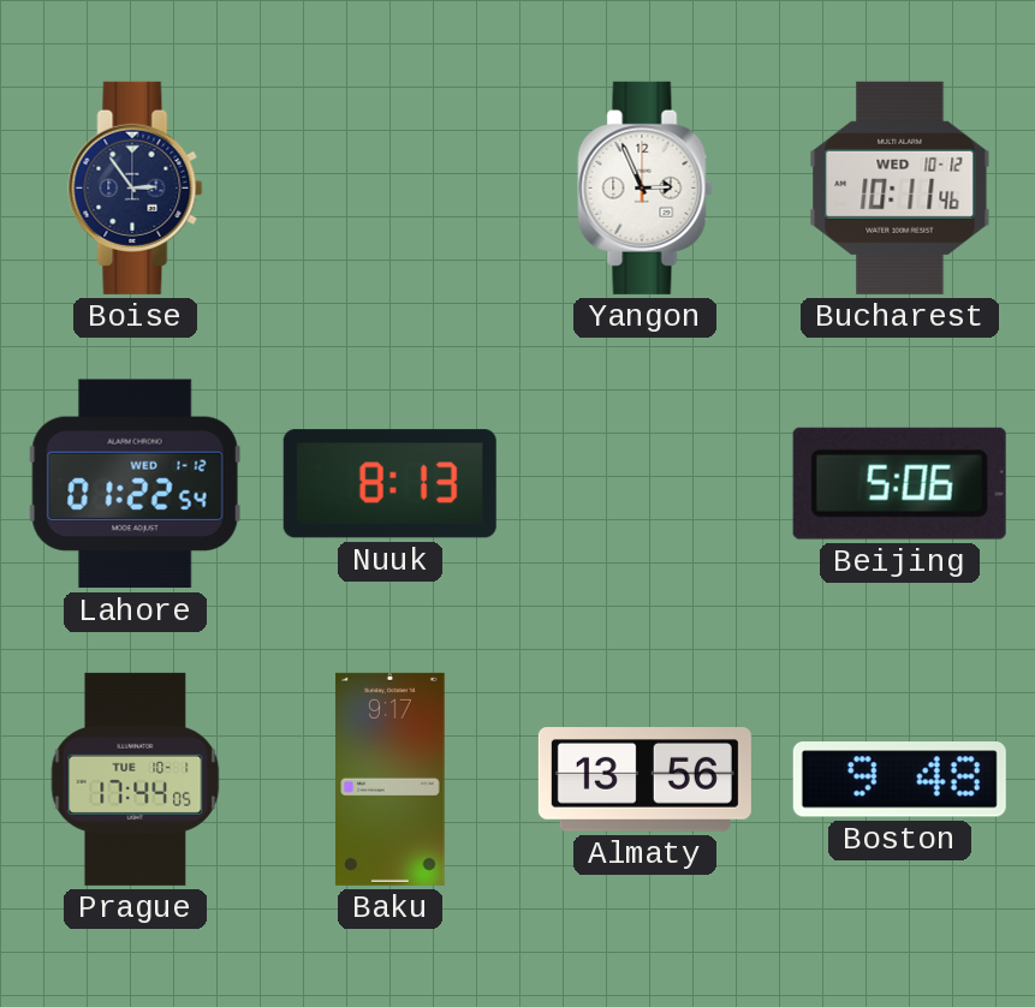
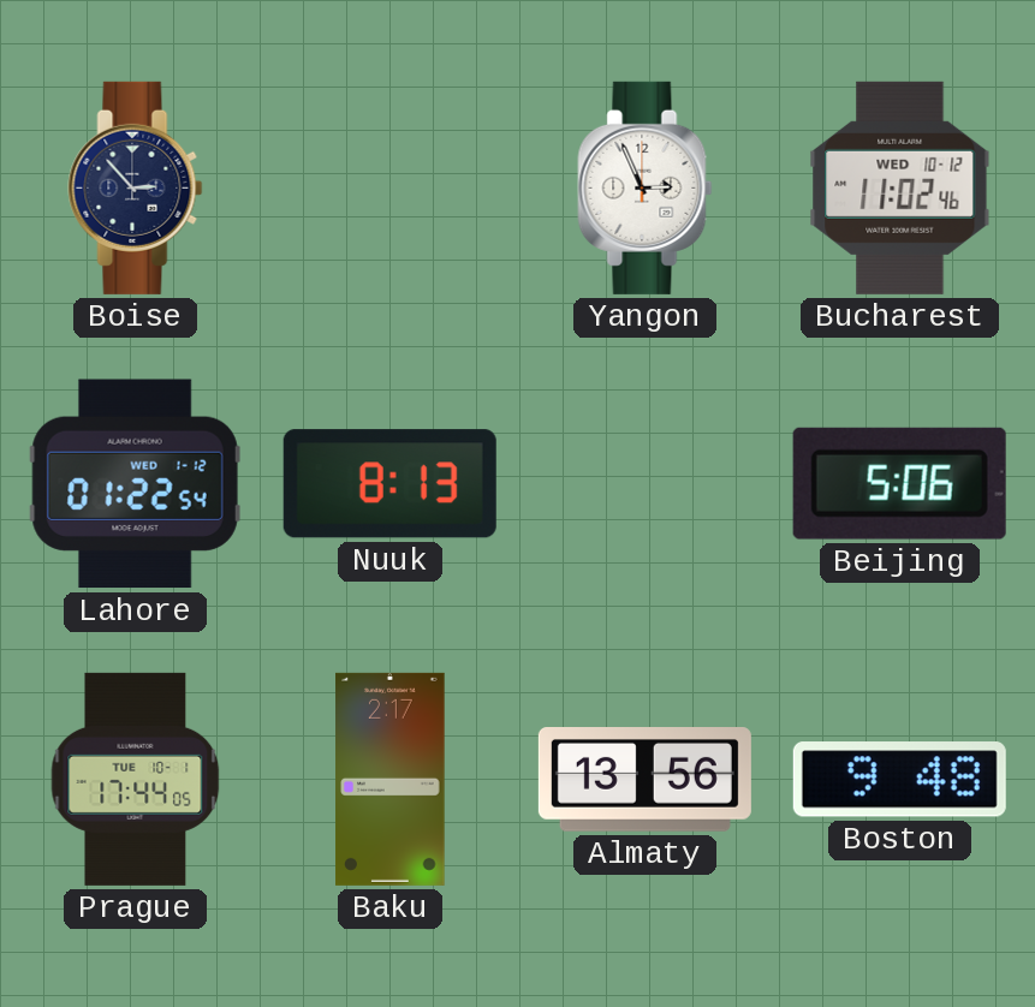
Boise: 2:54 -> 2:53
Bucharest: 10:11 -> 11:02
Baku: 9:17 -> 2:17
